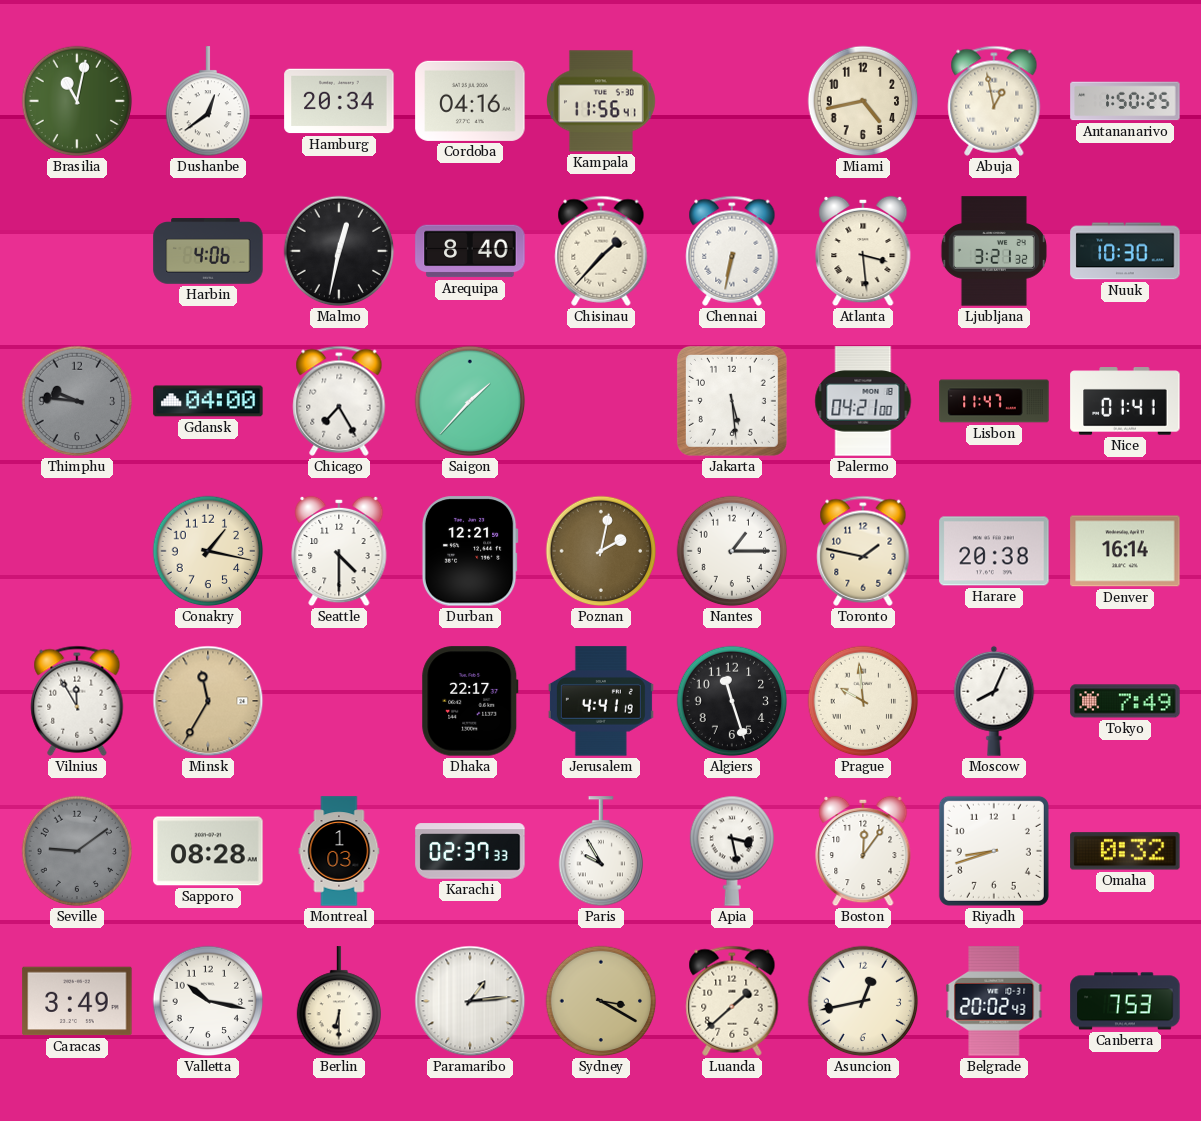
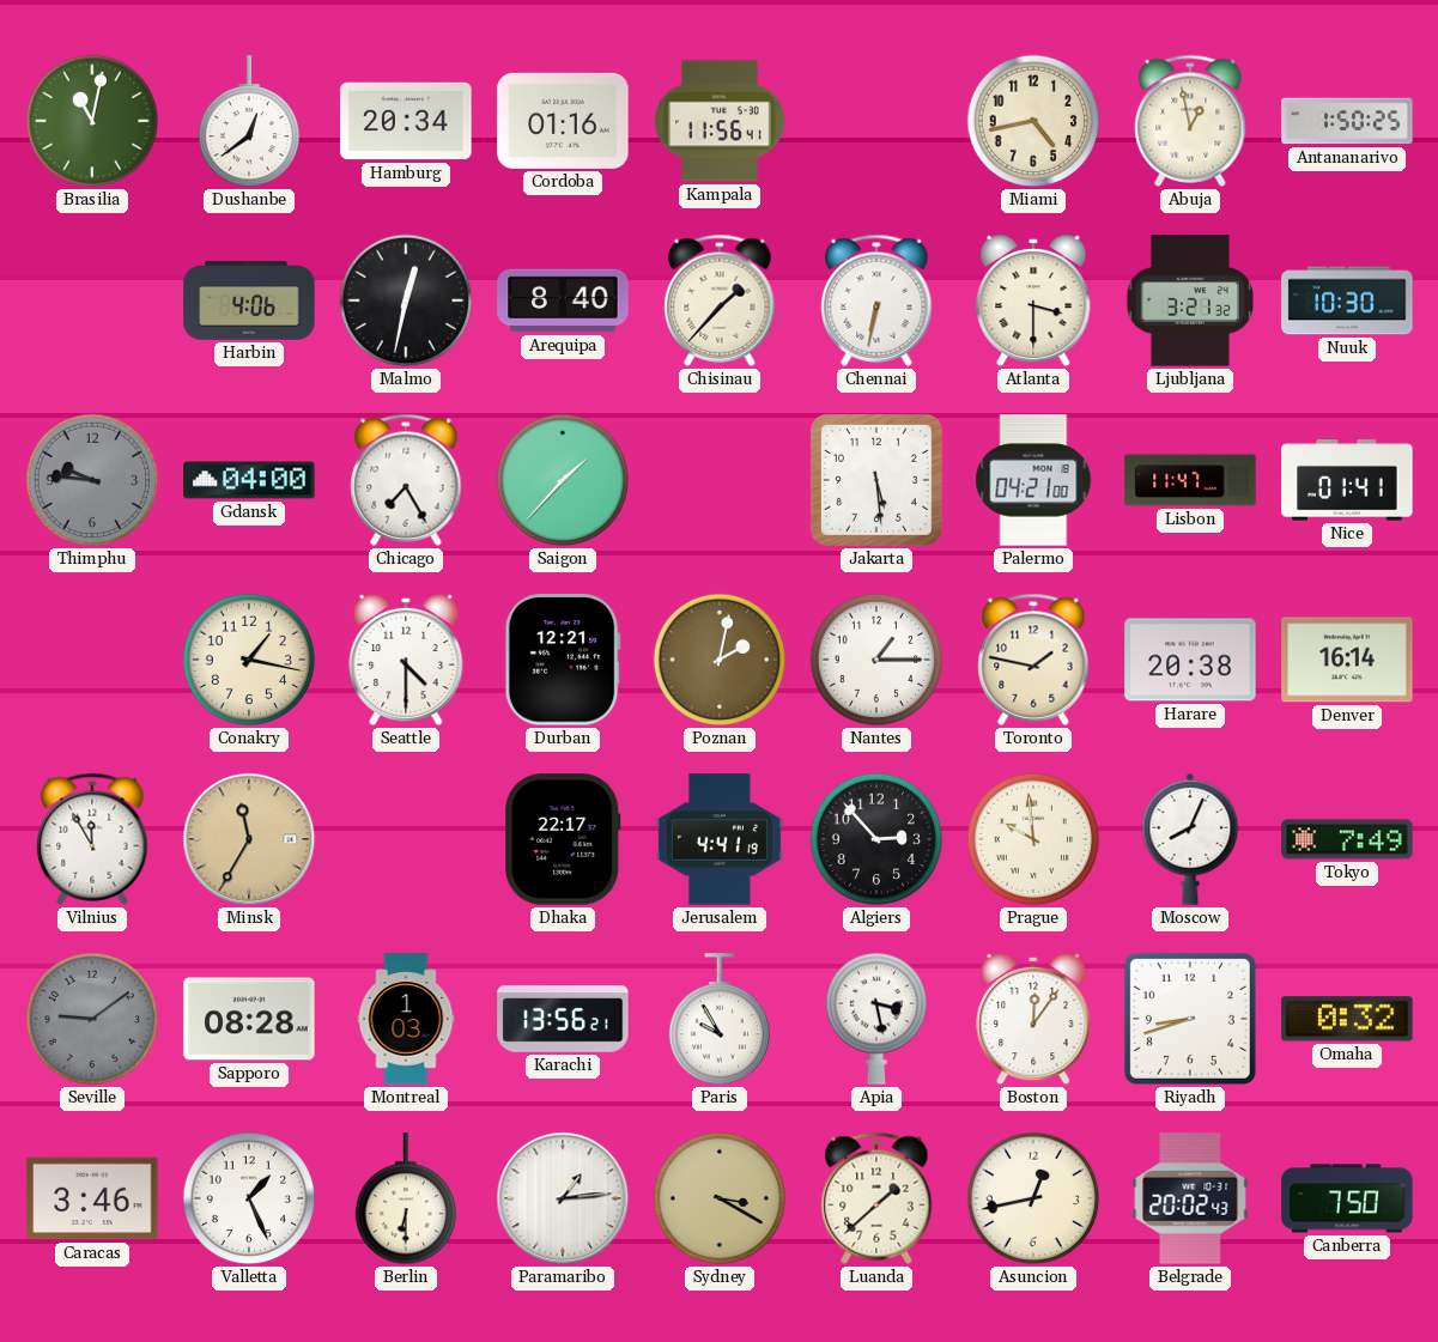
Cordoba: 04:16 -> 01:16
Atlanta: 3:29 -> 3:30
Algiers: 11:27 -> 2:53
Karachi: 02:37 -> 13:56
Caracas: 3:49 -> 3:46
Valletta: 10:17 -> 1:26
Canberra: 7:53 -> 7:50
